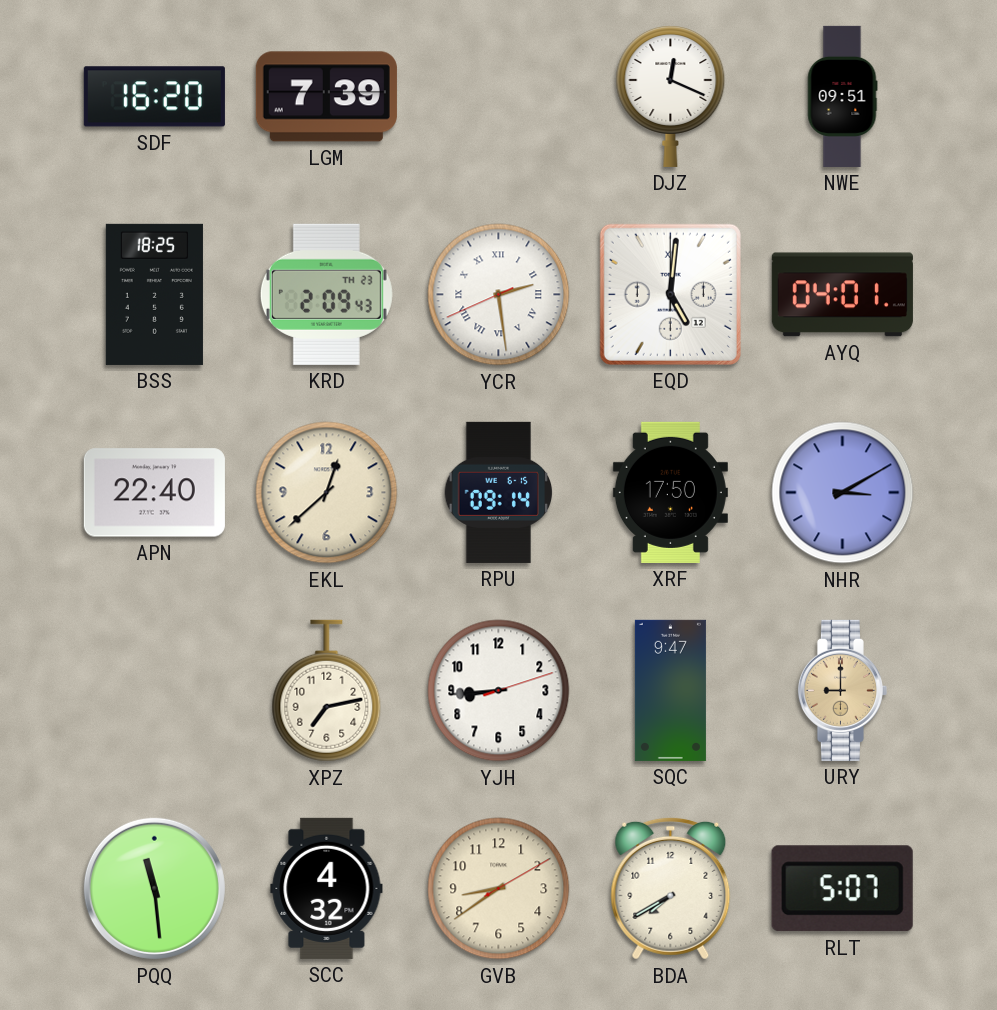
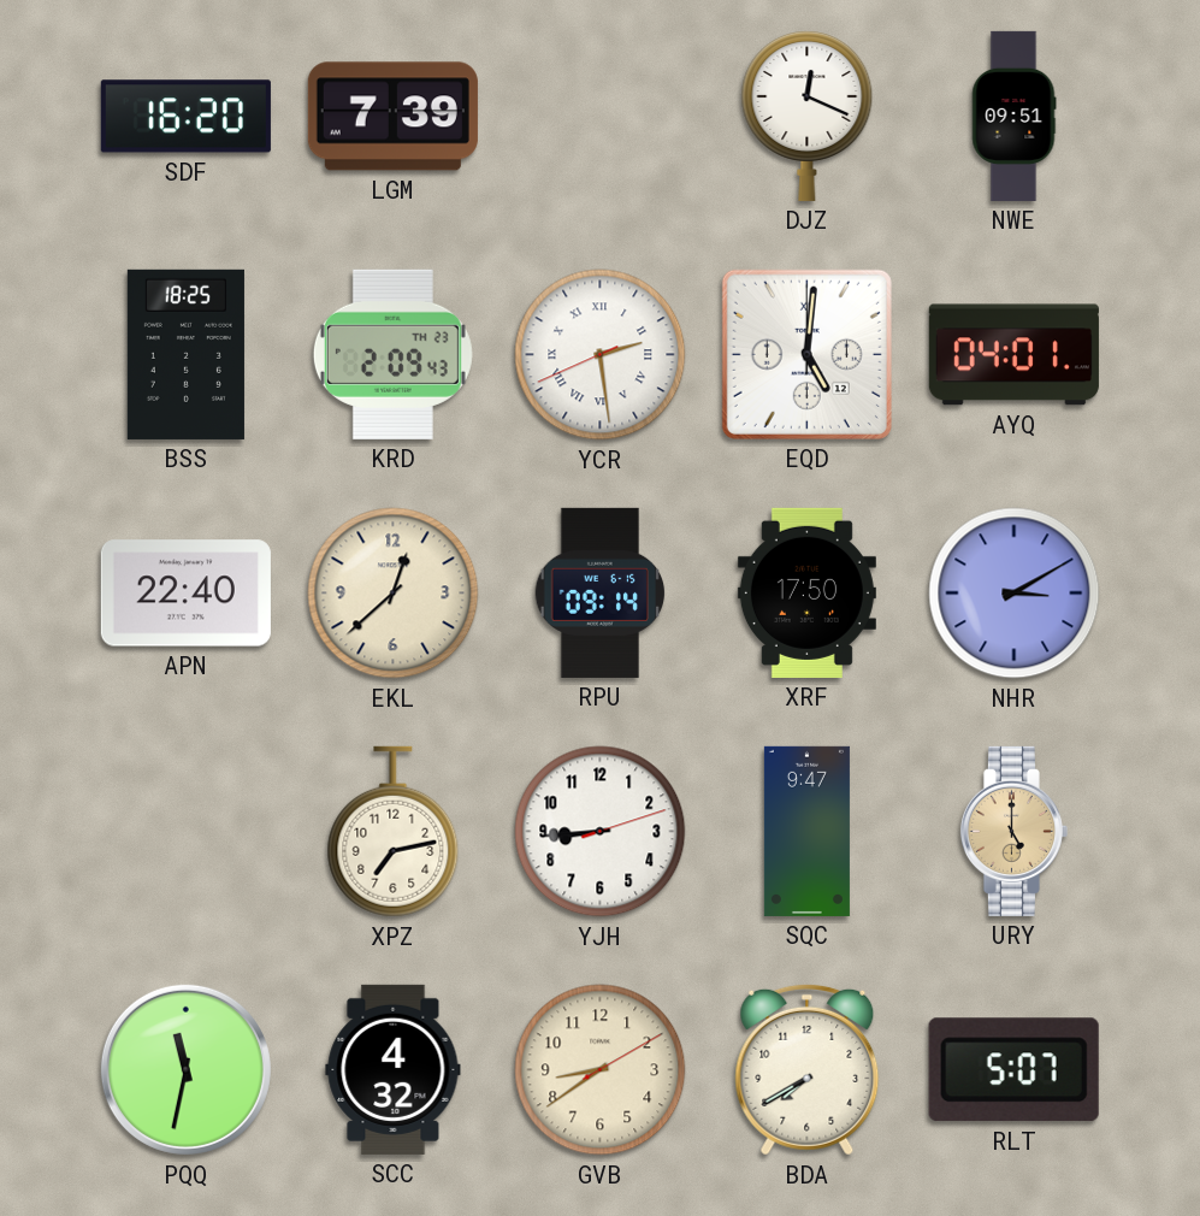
URY: 9:00 -> 5:00
PQQ: 11:29 -> 11:32
